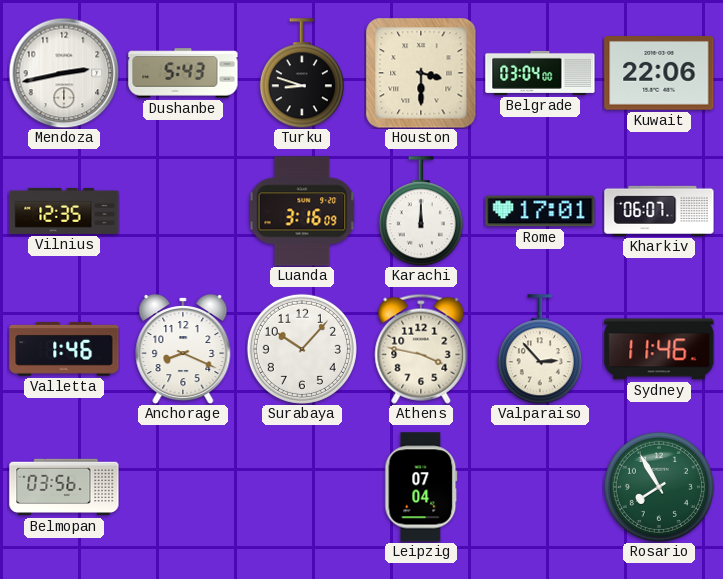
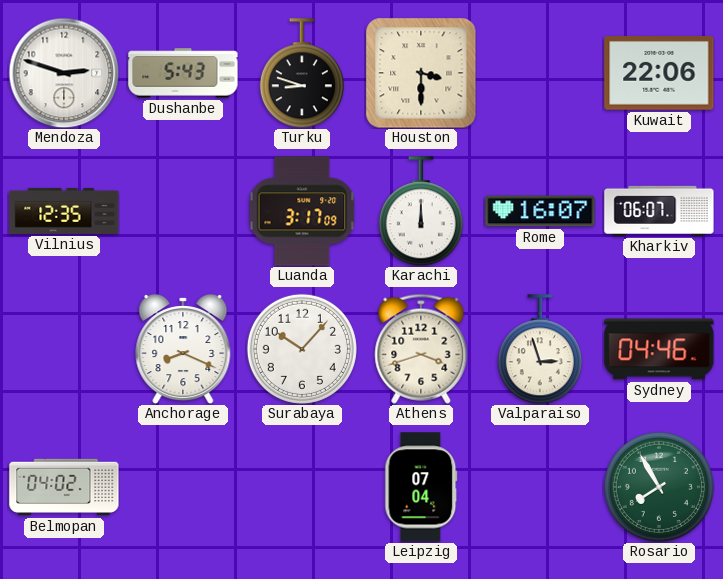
Mendoza: 2:43 -> 2:48
Belgrade: 03:04 -> none
Luanda: 3:16 -> 3:17
Rome: 17:01 -> 16:07
Valletta: 1:46 -> none
Athens: 3:47 -> 3:42
Valparaiso: 2:53 -> 2:57
Sydney: 11:46 -> 04:46
Belmopan: 03:56 -> 04:02
